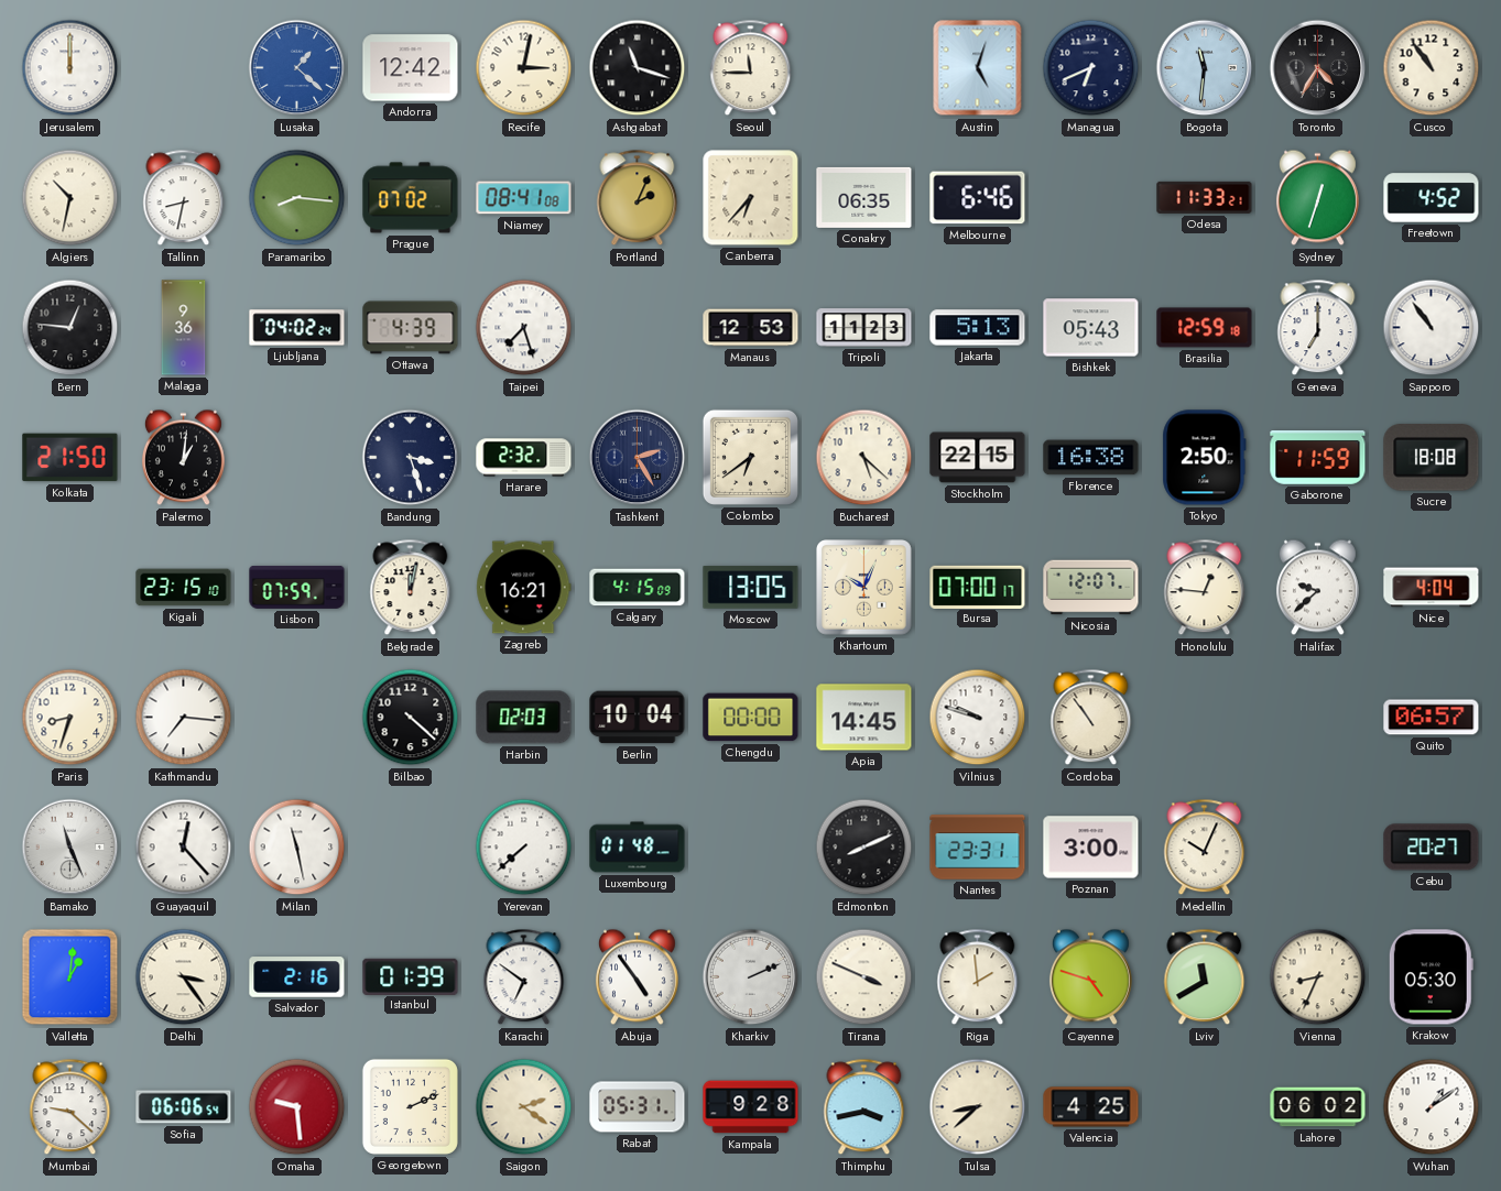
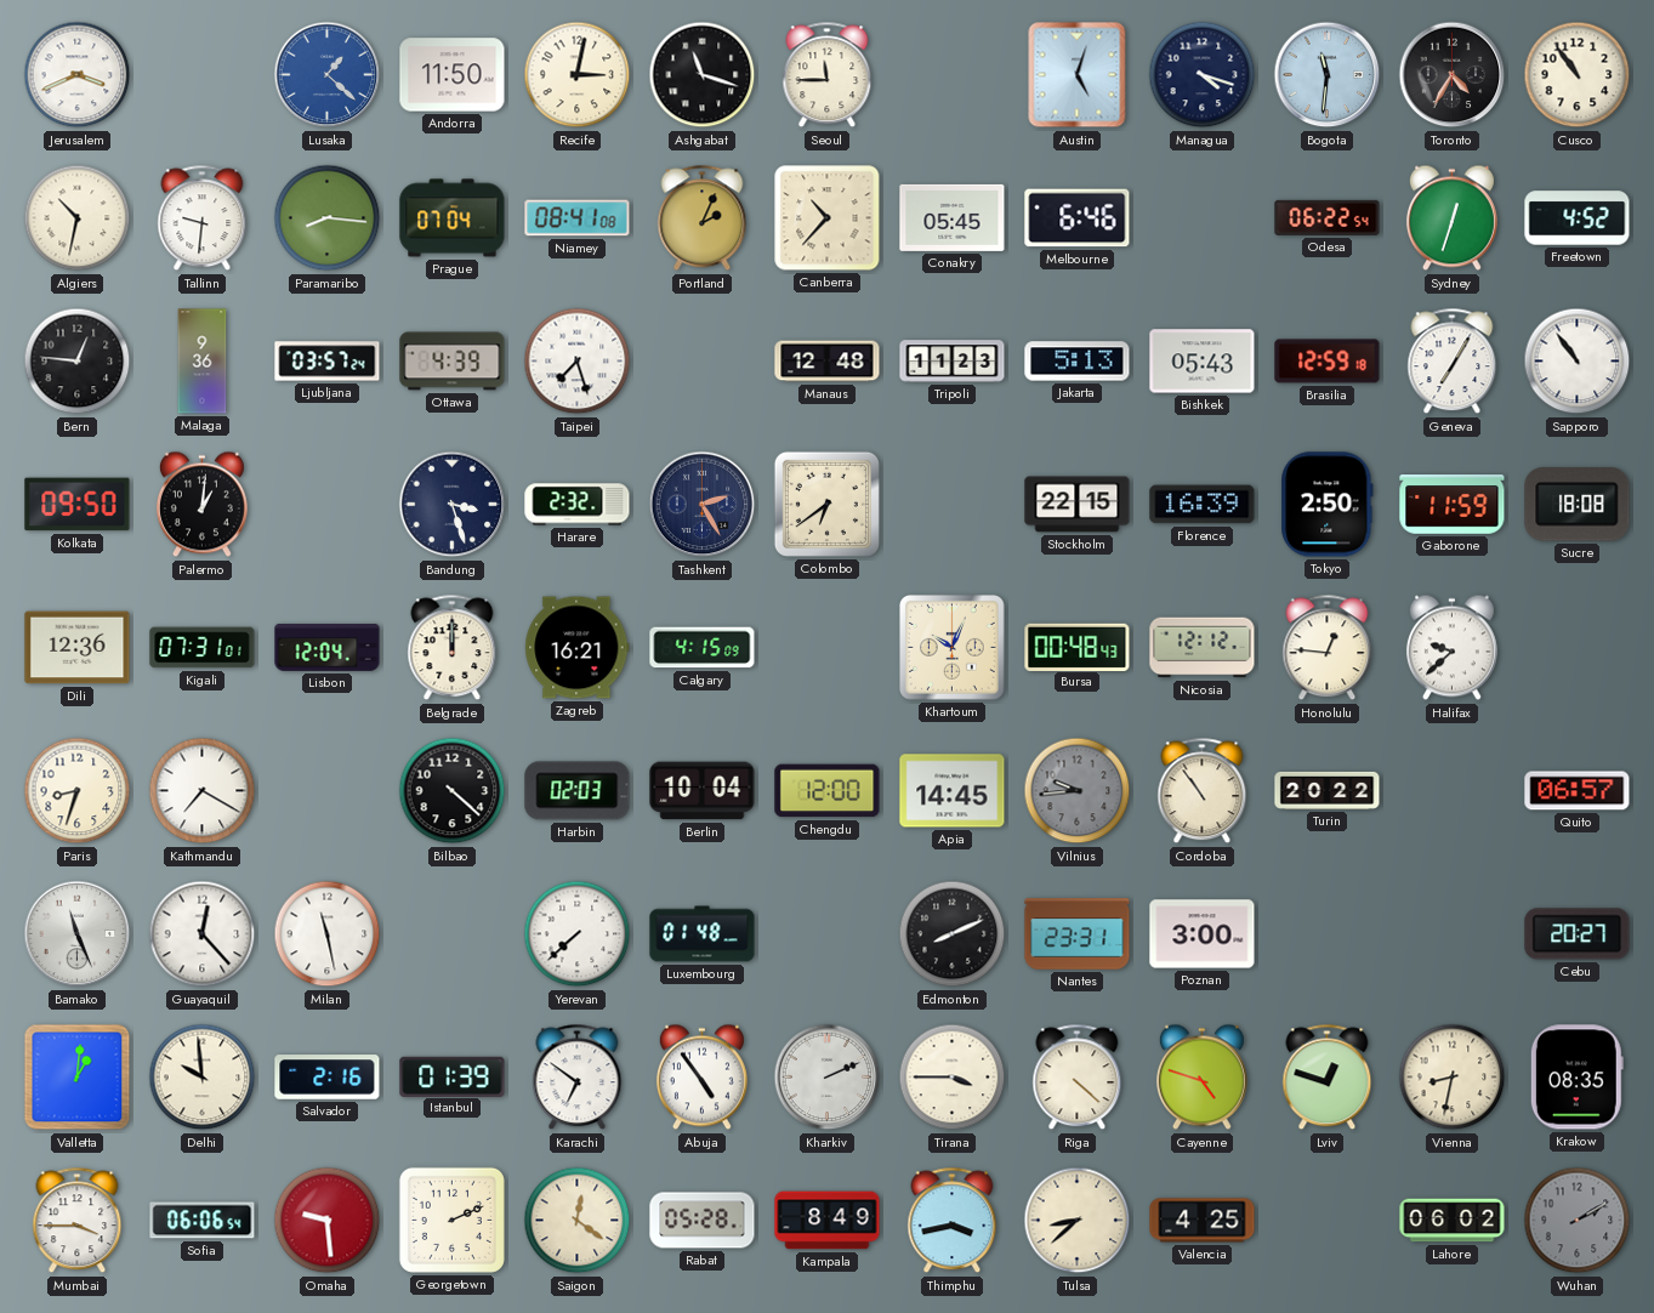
Jerusalem: 12:00 -> 3:41
Andorra: 12:42 -> 11:50
Managua: 6:41 -> 4:18
Tallinn: 8:32 -> 9:31
Prague: 07:02 -> 07:04
Canberra: 6:37 -> 10:37
Conakry: 06:35 -> 05:45
Odesa: 11:33 -> 06:22
Ljubljana: 04:02 -> 03:57
Manaus: 12:53 -> 12:48
Geneva: 7:00 -> 7:05
Kolkata: 21:50 -> 09:50
Bucharest: 5:22 -> none
Florence: 16:38 -> 16:39
Dili: none -> 12:36
Kigali: 23:15 -> 07:31
Lisbon: 07:59 -> 12:04
Belgrade: 12:02 -> 12:00
Moscow: 13:05 -> none
Bursa: 07:00 -> 00:48
Nicosia: 12:07 -> 12:12
Nice: 4:04 -> none
Kathmandu: 7:16 -> 7:20
Chengdu: 00:00 -> 12:00
Vilnius: 9:48 -> 9:44
Vilnius dial: white -> grey
Turin: none -> 20:22
Medellin: 10:04 -> none
Delhi: 3:24 -> 9:59
Tirana: 3:49 -> 3:45
Riga: 1:59 -> 4:22
Lviv: 11:40 -> 12:48
Vienna: 8:34 -> 8:32
Krakow: 05:30 -> 08:35
Mumbai: 9:22 -> 3:45
Saigon: 2:21 -> 12:21
Rabat: 05:31 -> 05:28
Kampala: 9:28 -> 8:49
Wuhan: 1:09 -> 2:10
Wuhan dial: white -> grey
